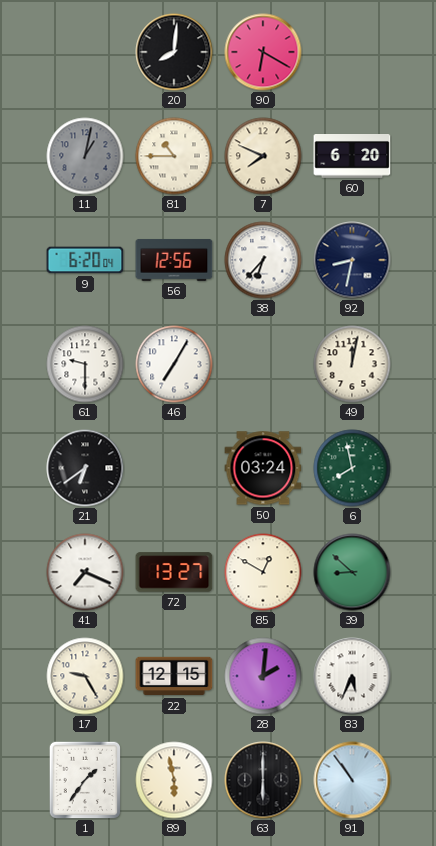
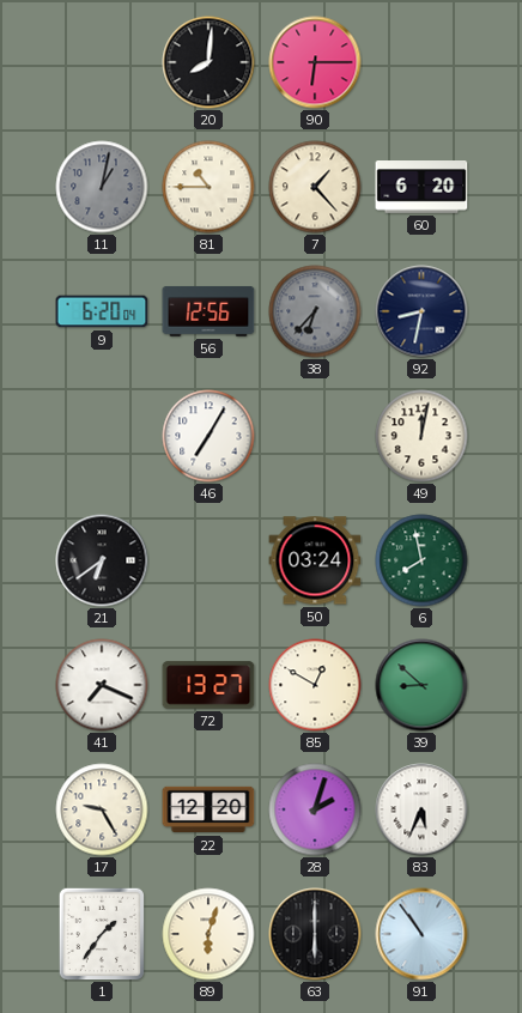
90: 6:20 -> 6:15
7: 7:49 -> 1:23
38 dial: white -> grey
61: 9:30 -> none
22: 12:15 -> 12:20
28: 2:01 -> 2:03
89: 5:58 -> 6:03
